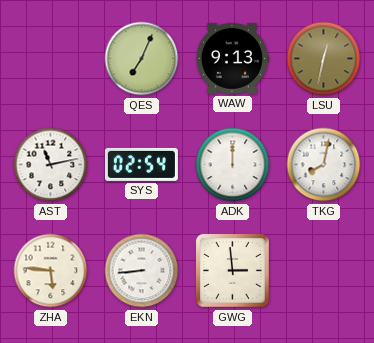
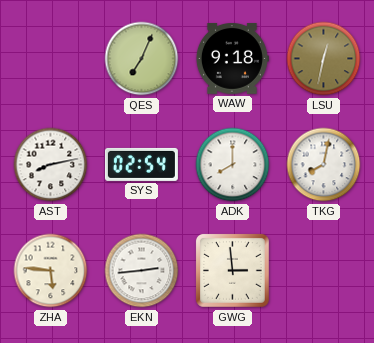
WAW: 9:13 -> 9:18
AST: 11:13 -> 8:13
ADK: 12:00 -> 8:00
EKN: 8:44 -> 2:44
